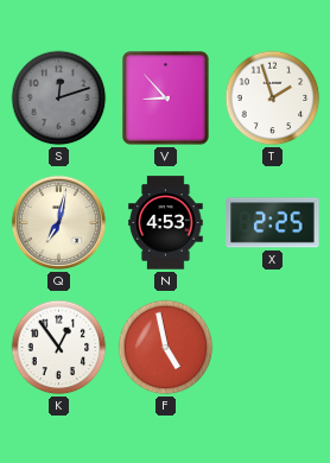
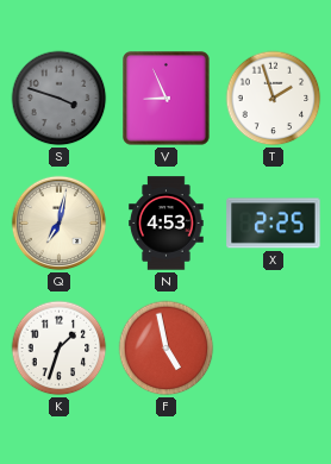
S: 12:12 -> 3:48
V: 8:53 -> 8:56
K: 12:54 -> 1:33
